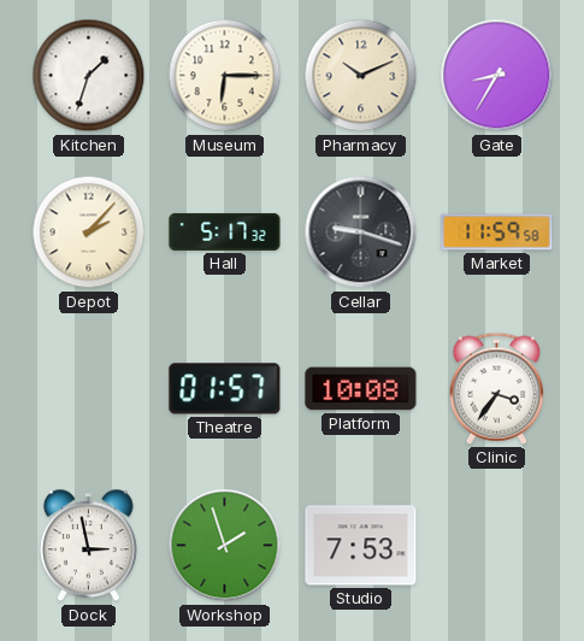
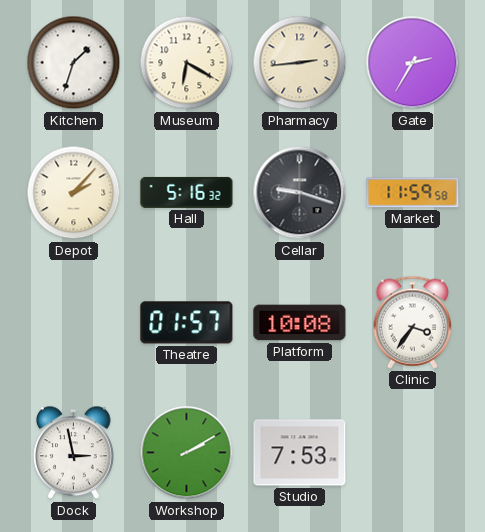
Museum: 6:15 -> 6:20
Pharmacy: 10:11 -> 2:44
Gate: 8:35 -> 2:35
Hall: 5:17 -> 5:16
Workshop: 1:57 -> 2:10
